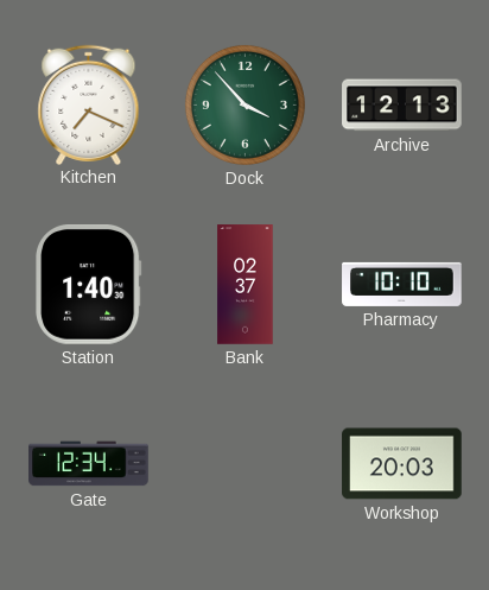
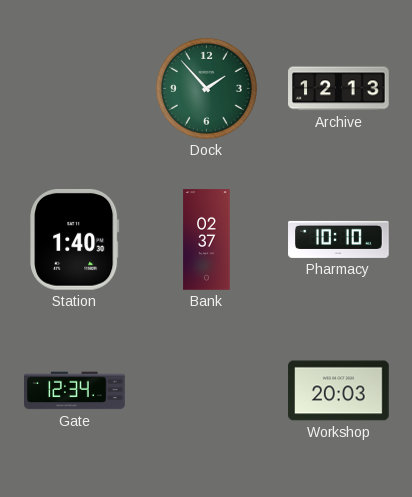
Kitchen: 7:19 -> none
Dock: 3:53 -> 1:53
